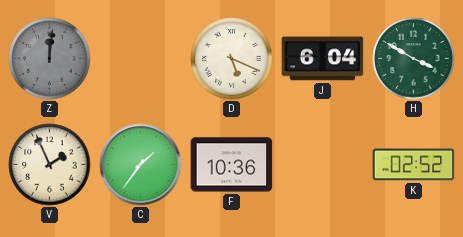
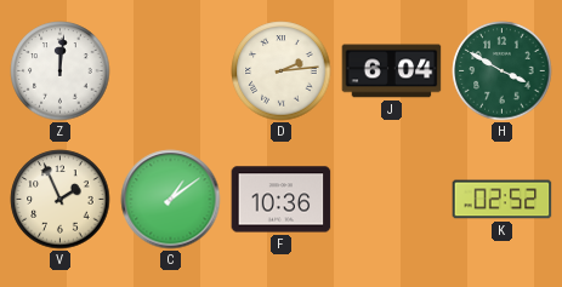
Z dial: grey -> white
D: 5:19 -> 2:14
C: 1:36 -> 1:09
